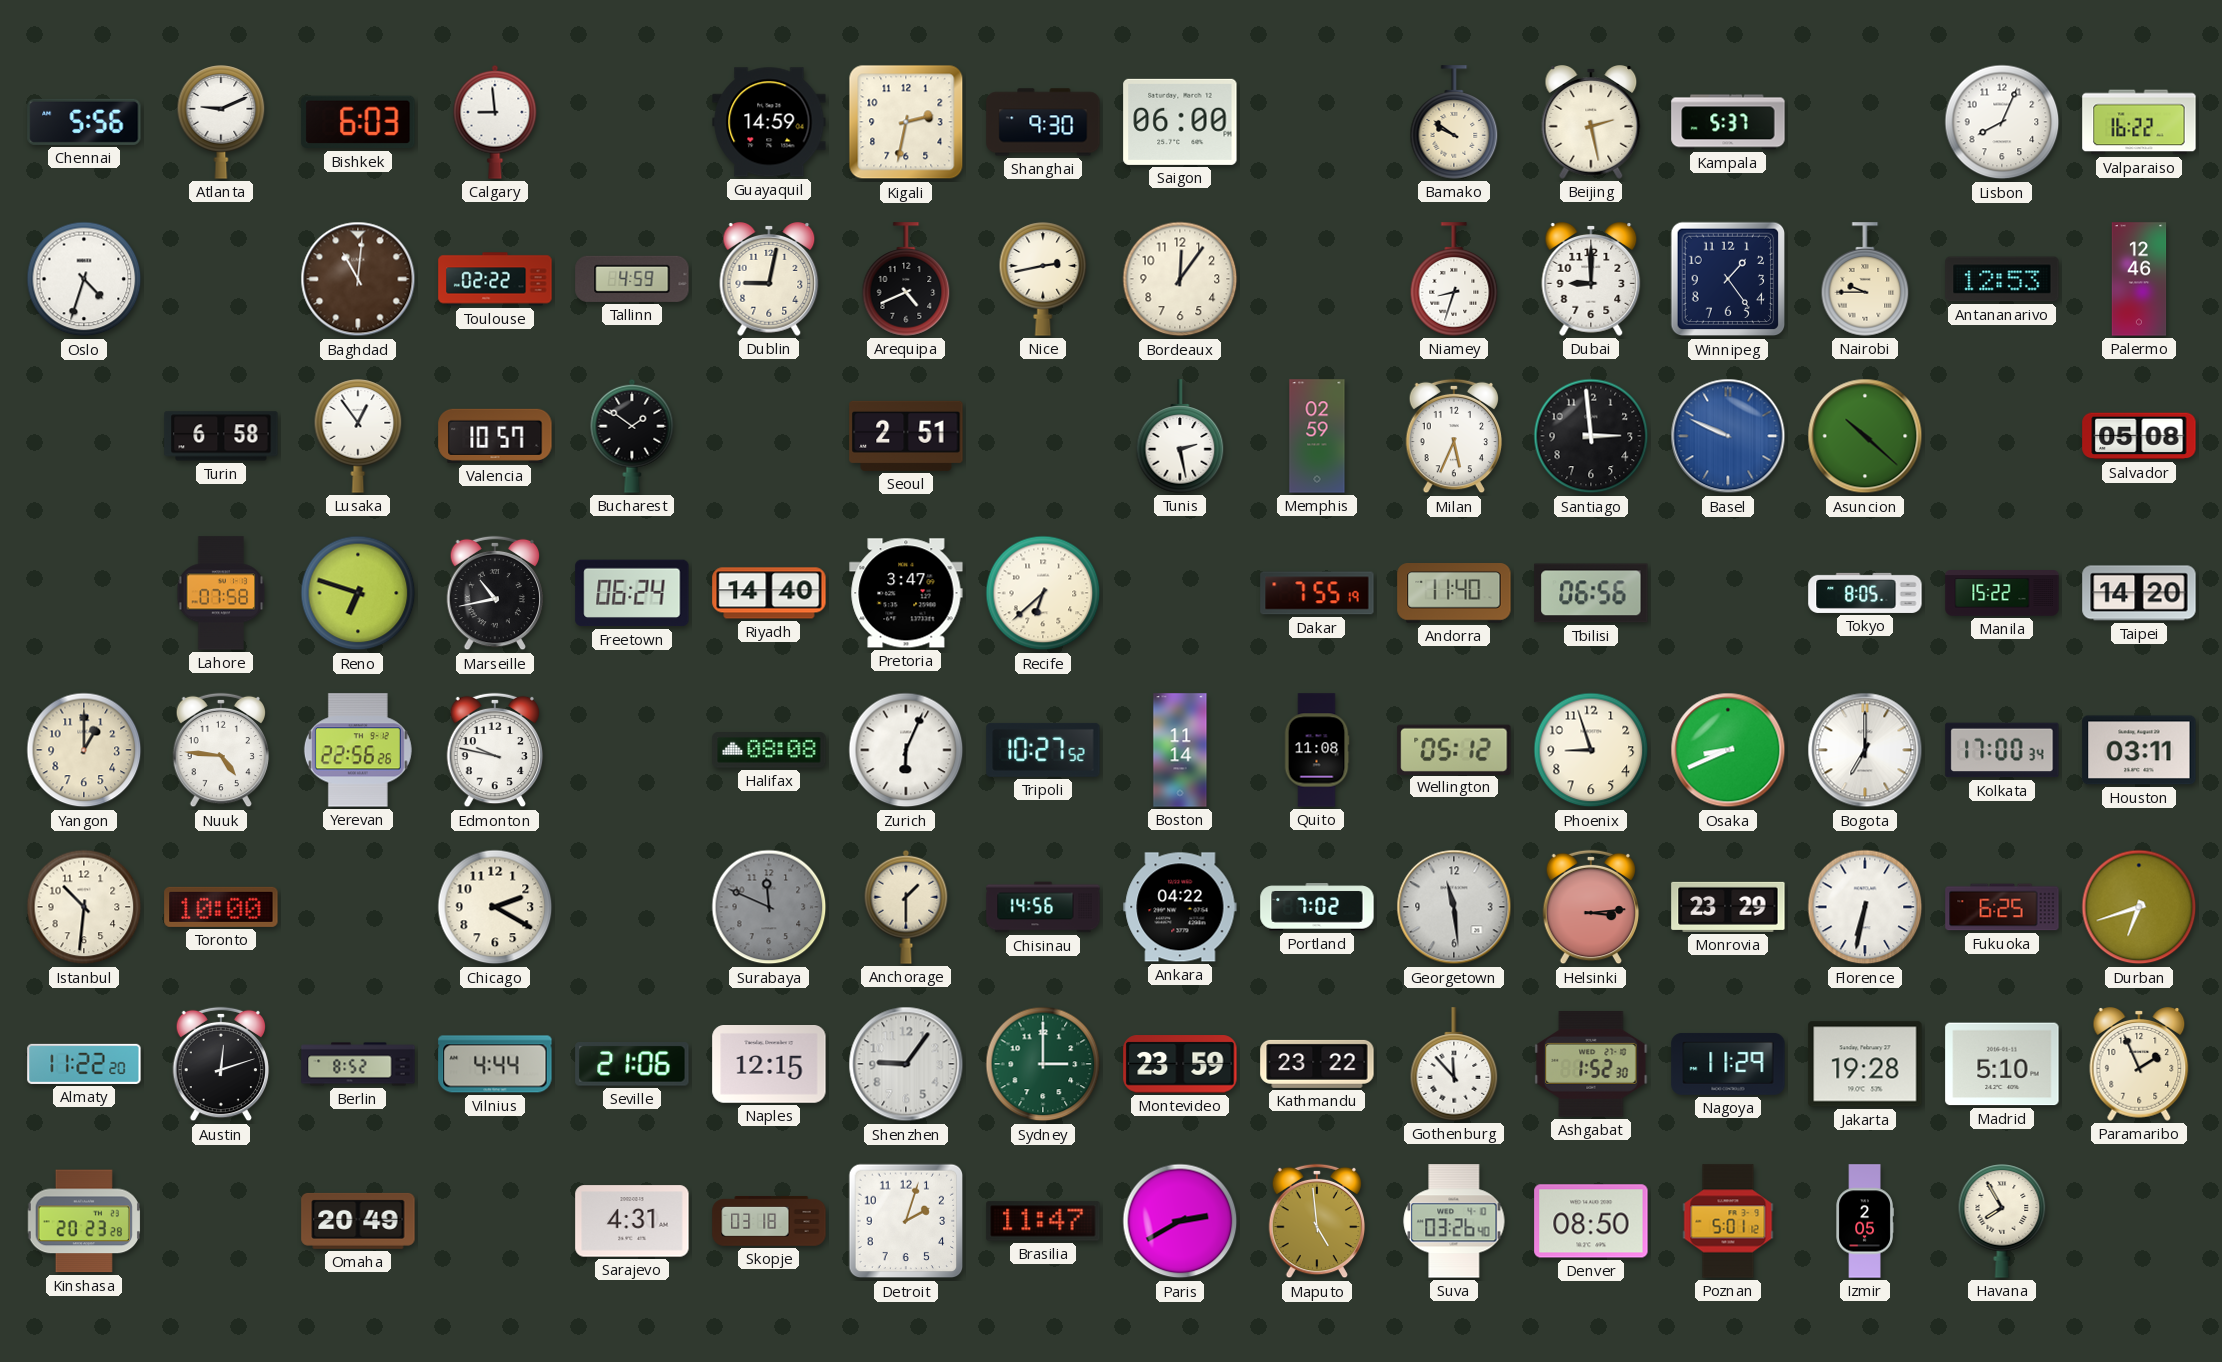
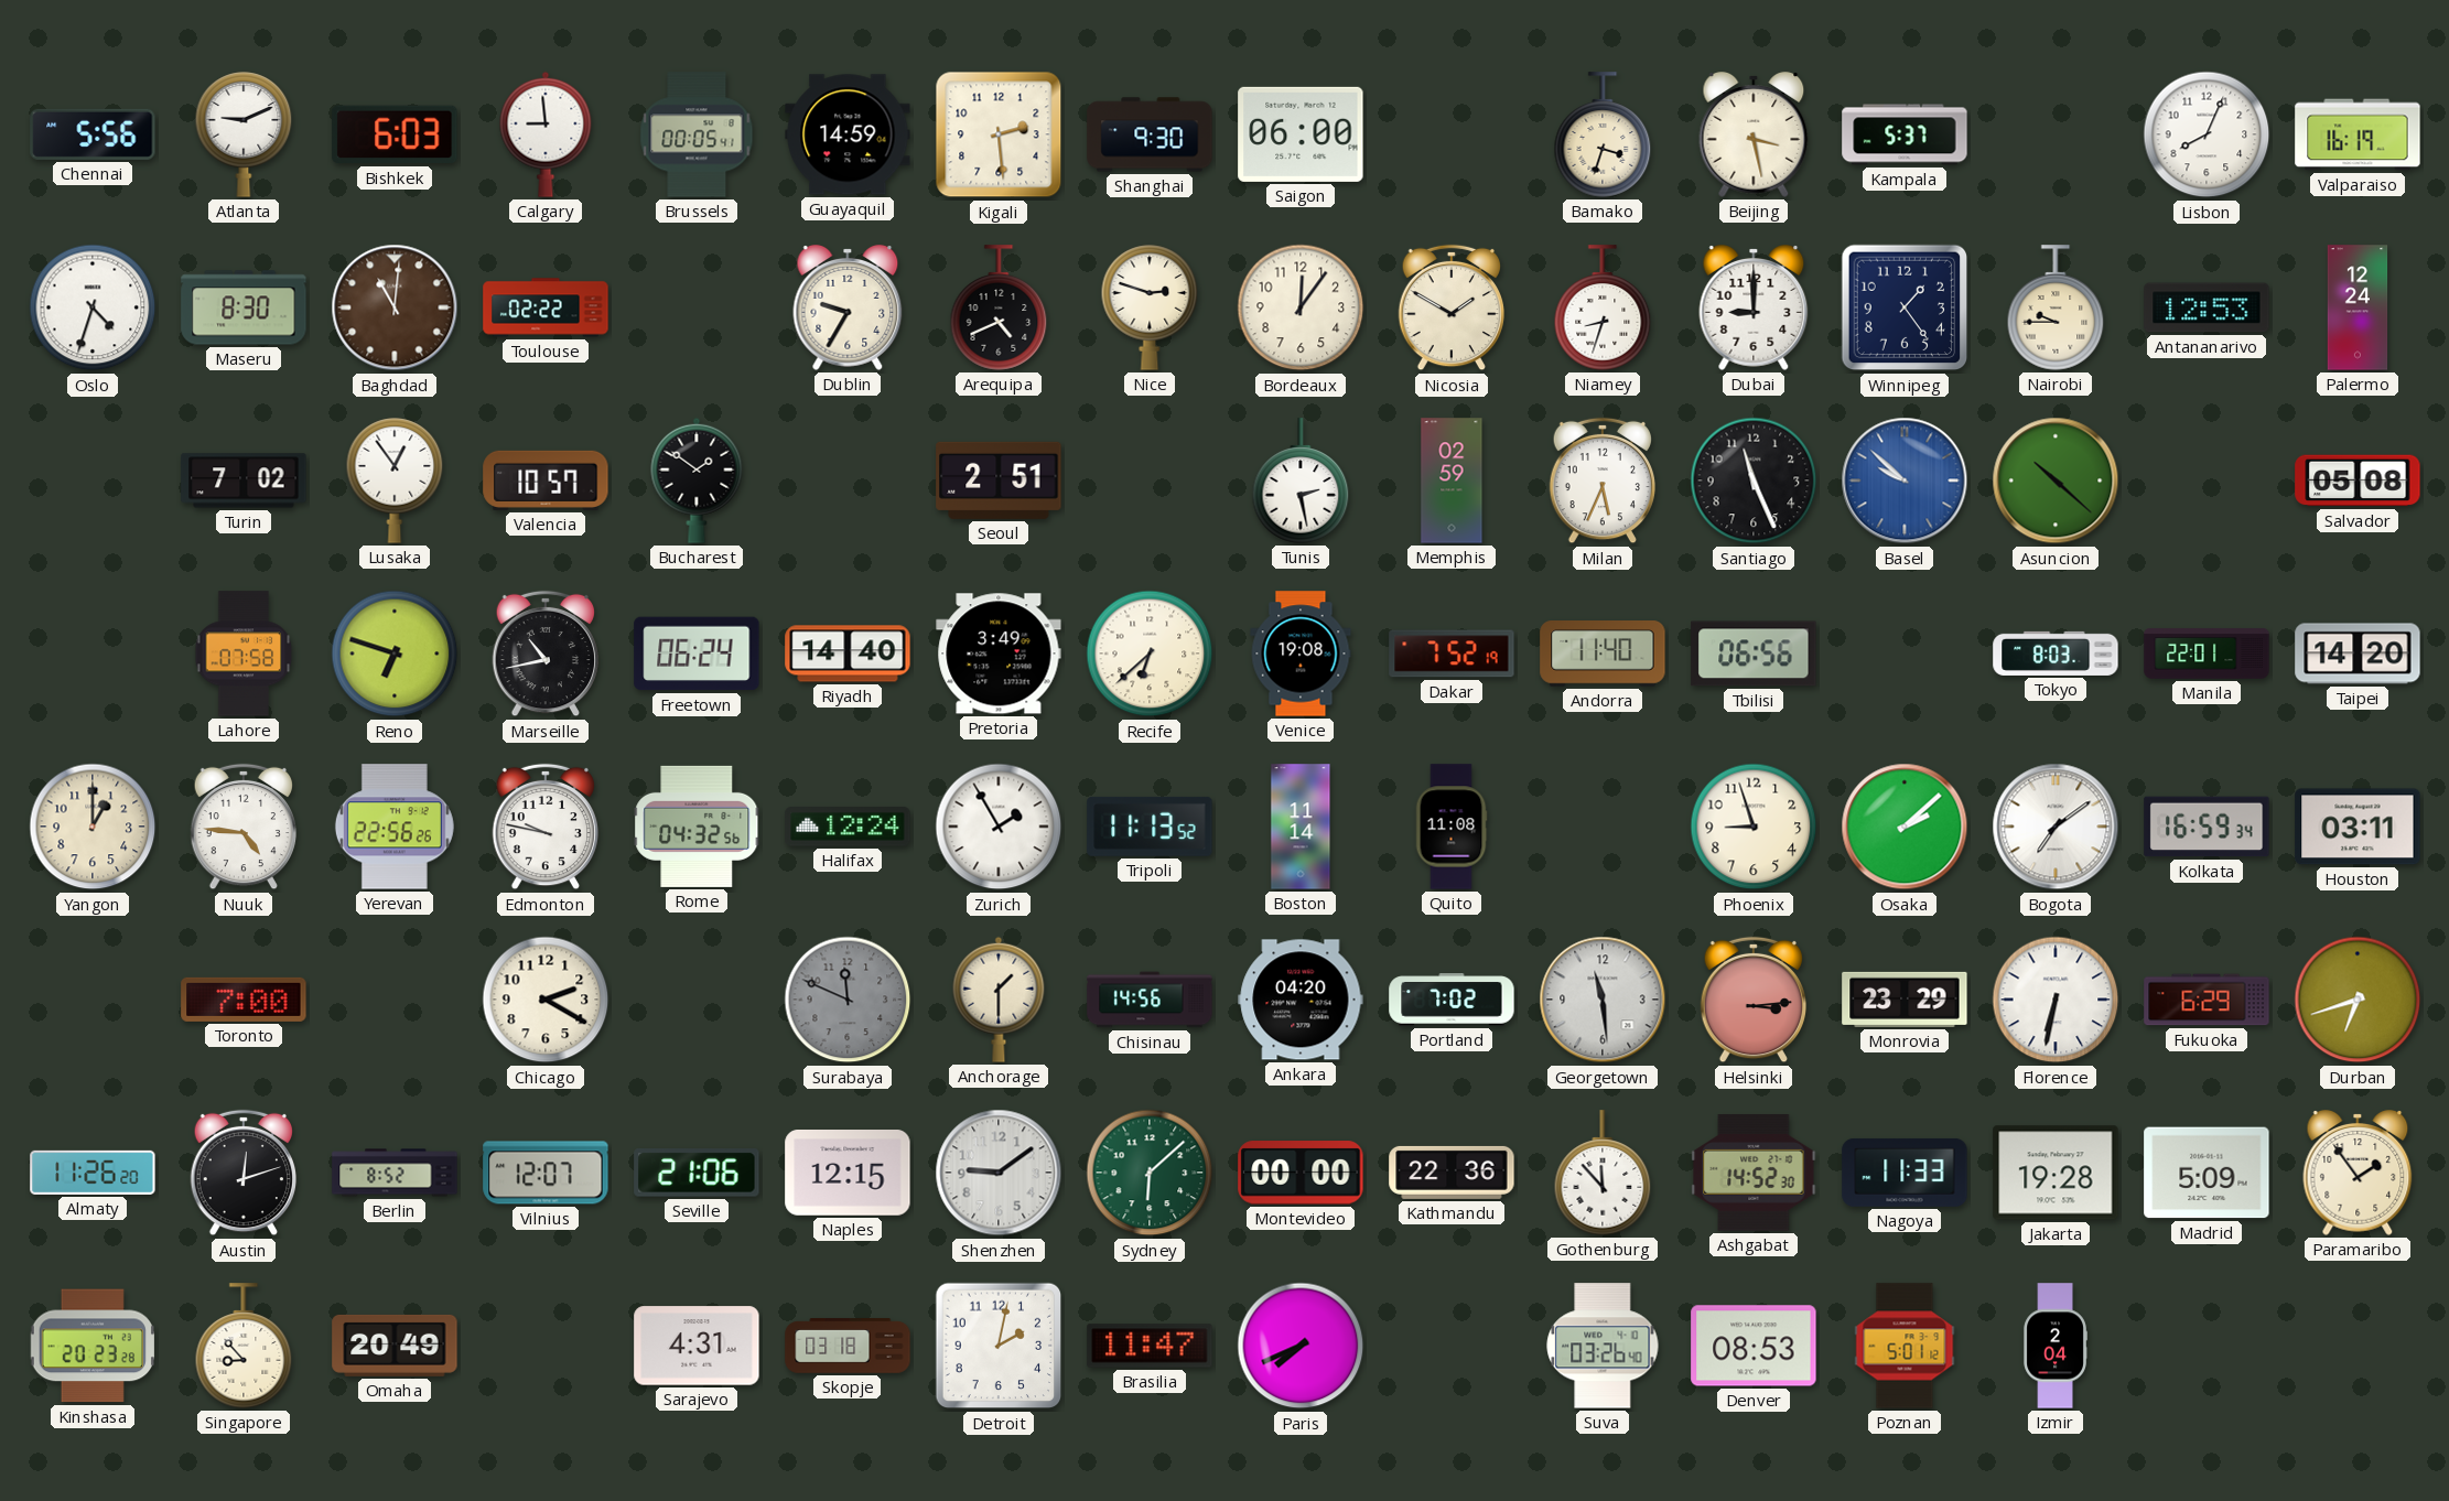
Brussels: none -> 00:05
Kigali: 2:32 -> 2:29
Bamako: 9:51 -> 3:33
Beijing: 2:28 -> 3:28
Valparaiso: 16:22 -> 16:19
Maseru: none -> 8:30
Tallinn: 4:59 -> none
Dublin: 9:02 -> 9:35
Nice: 2:43 -> 2:48
Nicosia: none -> 1:50
Palermo: 12:46 -> 12:24
Turin: 6:58 -> 7:02
Santiago: 2:59 -> 11:26
Basel: 9:49 -> 9:52
Pretoria: 3:47 -> 3:49
Venice: none -> 19:08
Dakar: 7:55 -> 7:52
Tokyo: 8:05 -> 8:03
Manila: 15:22 -> 22:01
Rome: none -> 04:32
Halifax: 08:08 -> 12:24
Zurich: 6:04 -> 1:55
Tripoli: 10:27 -> 11:13
Wellington: 05:12 -> none
Osaka: 8:41 -> 2:08
Bogota: 7:00 -> 7:09
Kolkata: 17:00 -> 16:59
Istanbul: 10:31 -> none
Toronto: 10:00 -> 7:00
Ankara: 04:22 -> 04:20
Fukuoka: 6:25 -> 6:29
Almaty: 11:22 -> 11:26
Vilnius: 4:44 -> 12:07
Shenzhen: 9:06 -> 9:09
Sydney: 3:00 -> 6:08
Montevideo: 23:59 -> 00:00
Kathmandu: 23:22 -> 22:36
Ashgabat: 1:52 -> 14:52
Nagoya: 11:29 -> 11:33
Madrid: 5:10 -> 5:09
Paramaribo: 1:56 -> 1:54
Singapore: none -> 8:53
Detroit: 2:03 -> 2:02
Paris: 2:40 -> 7:41
Maputo: 4:59 -> none
Denver: 08:50 -> 08:53
Izmir: 2:05 -> 2:04
Havana: 7:55 -> none
